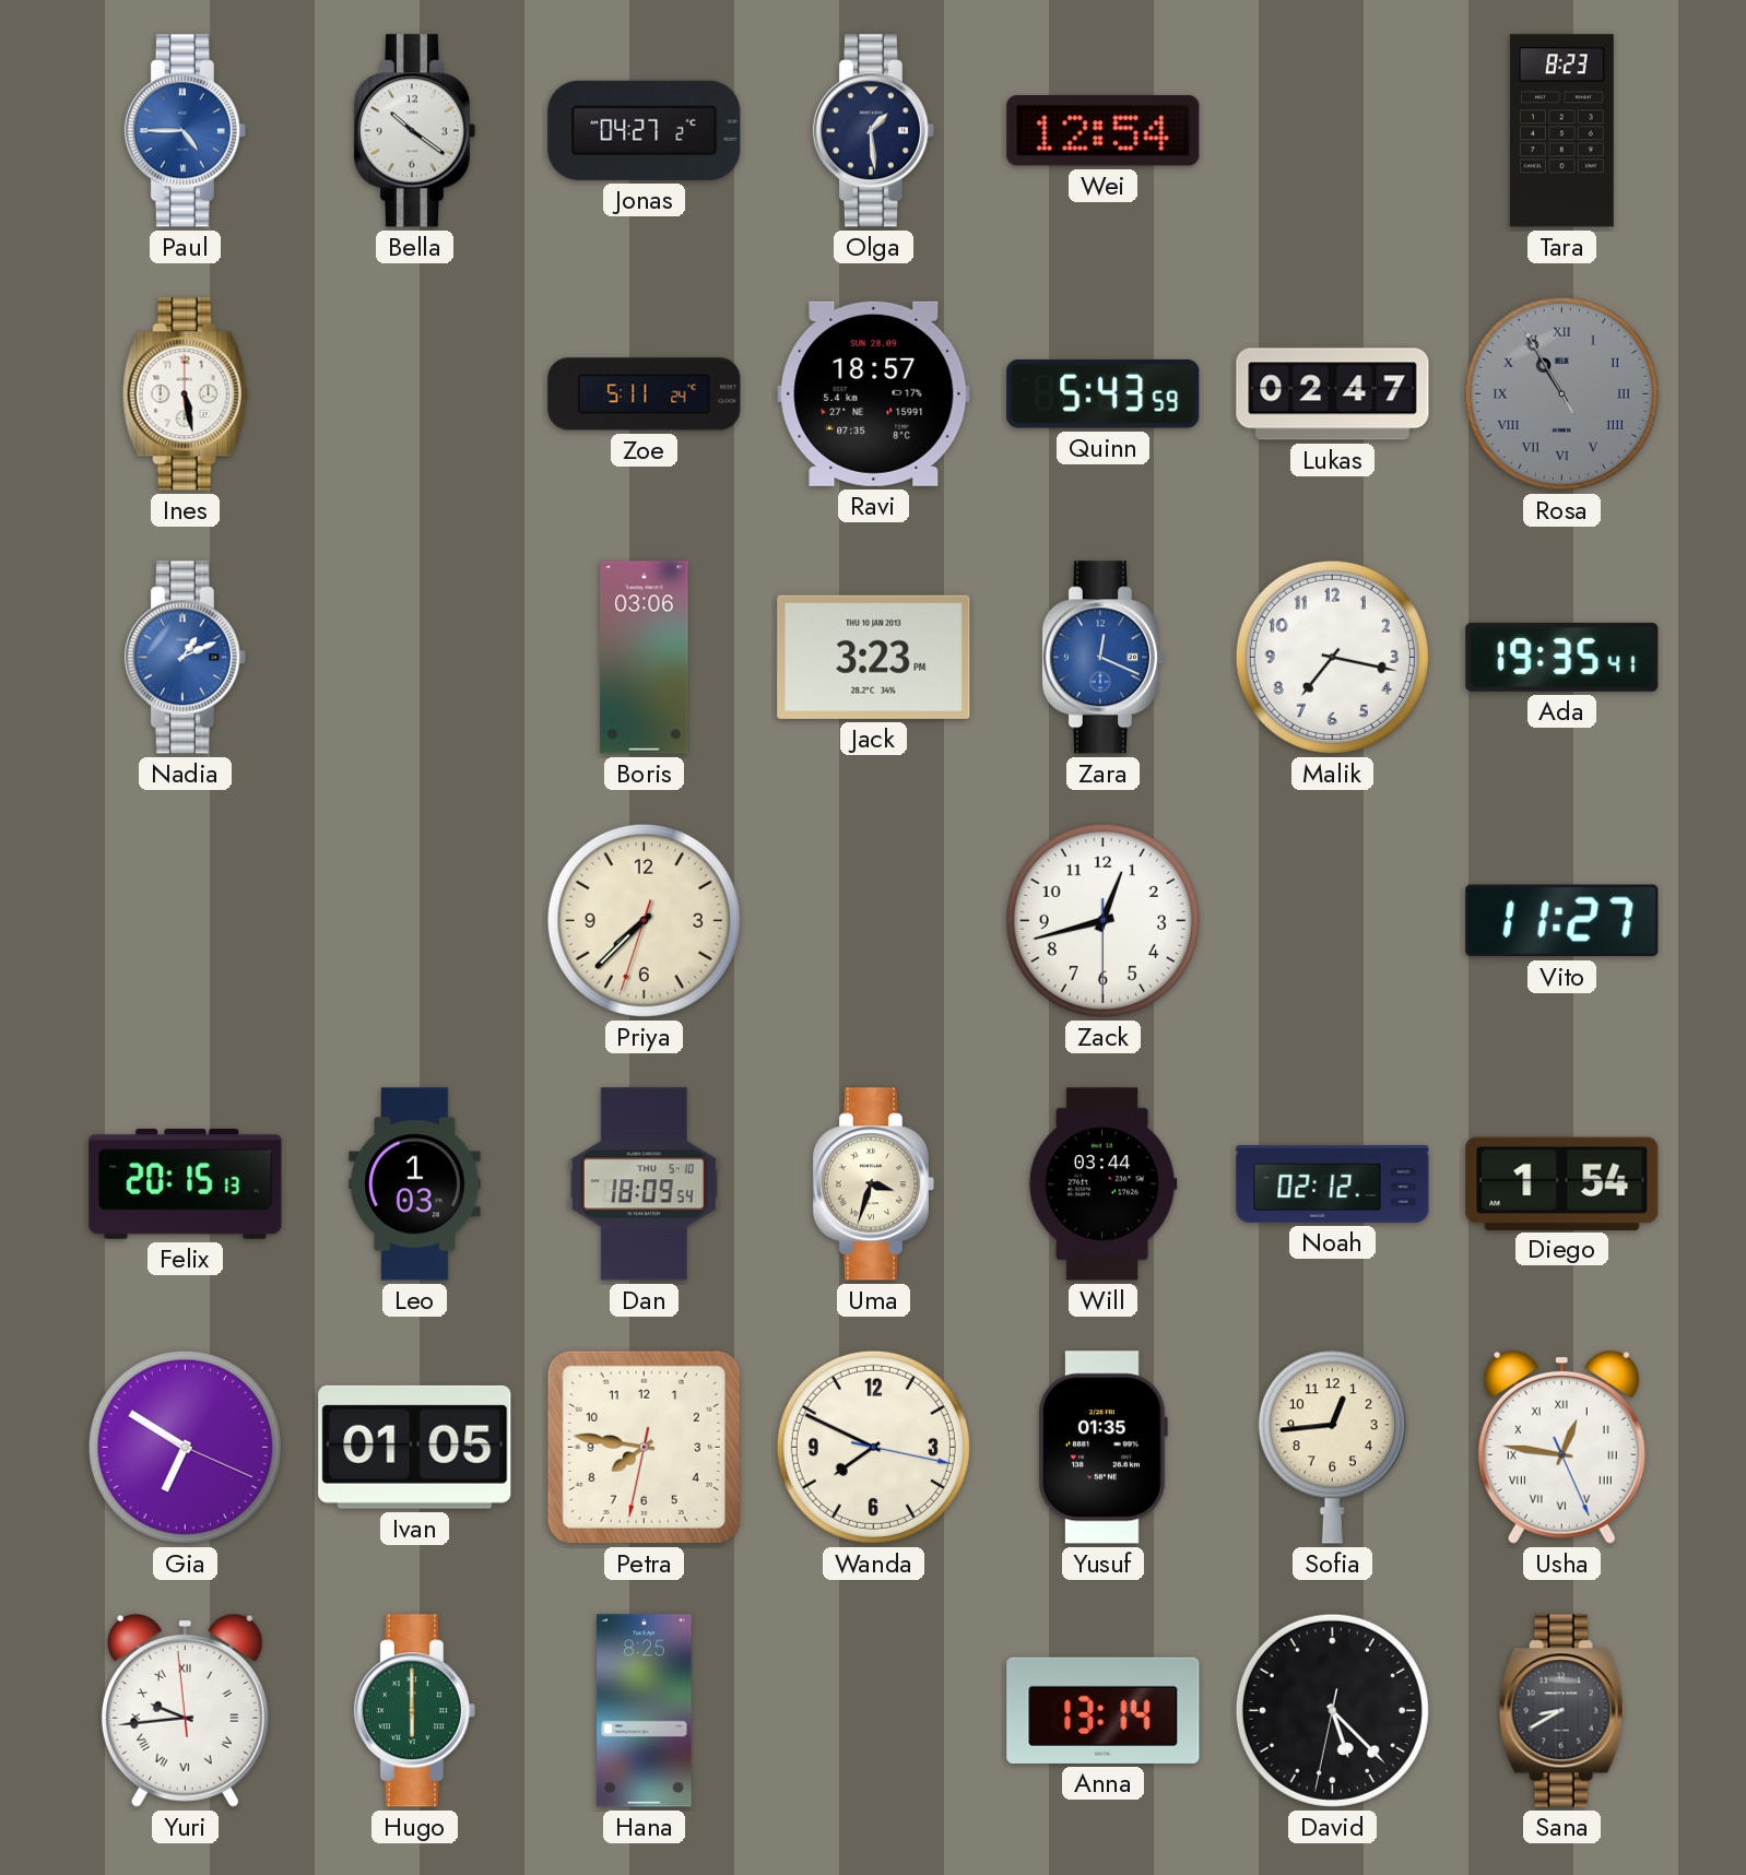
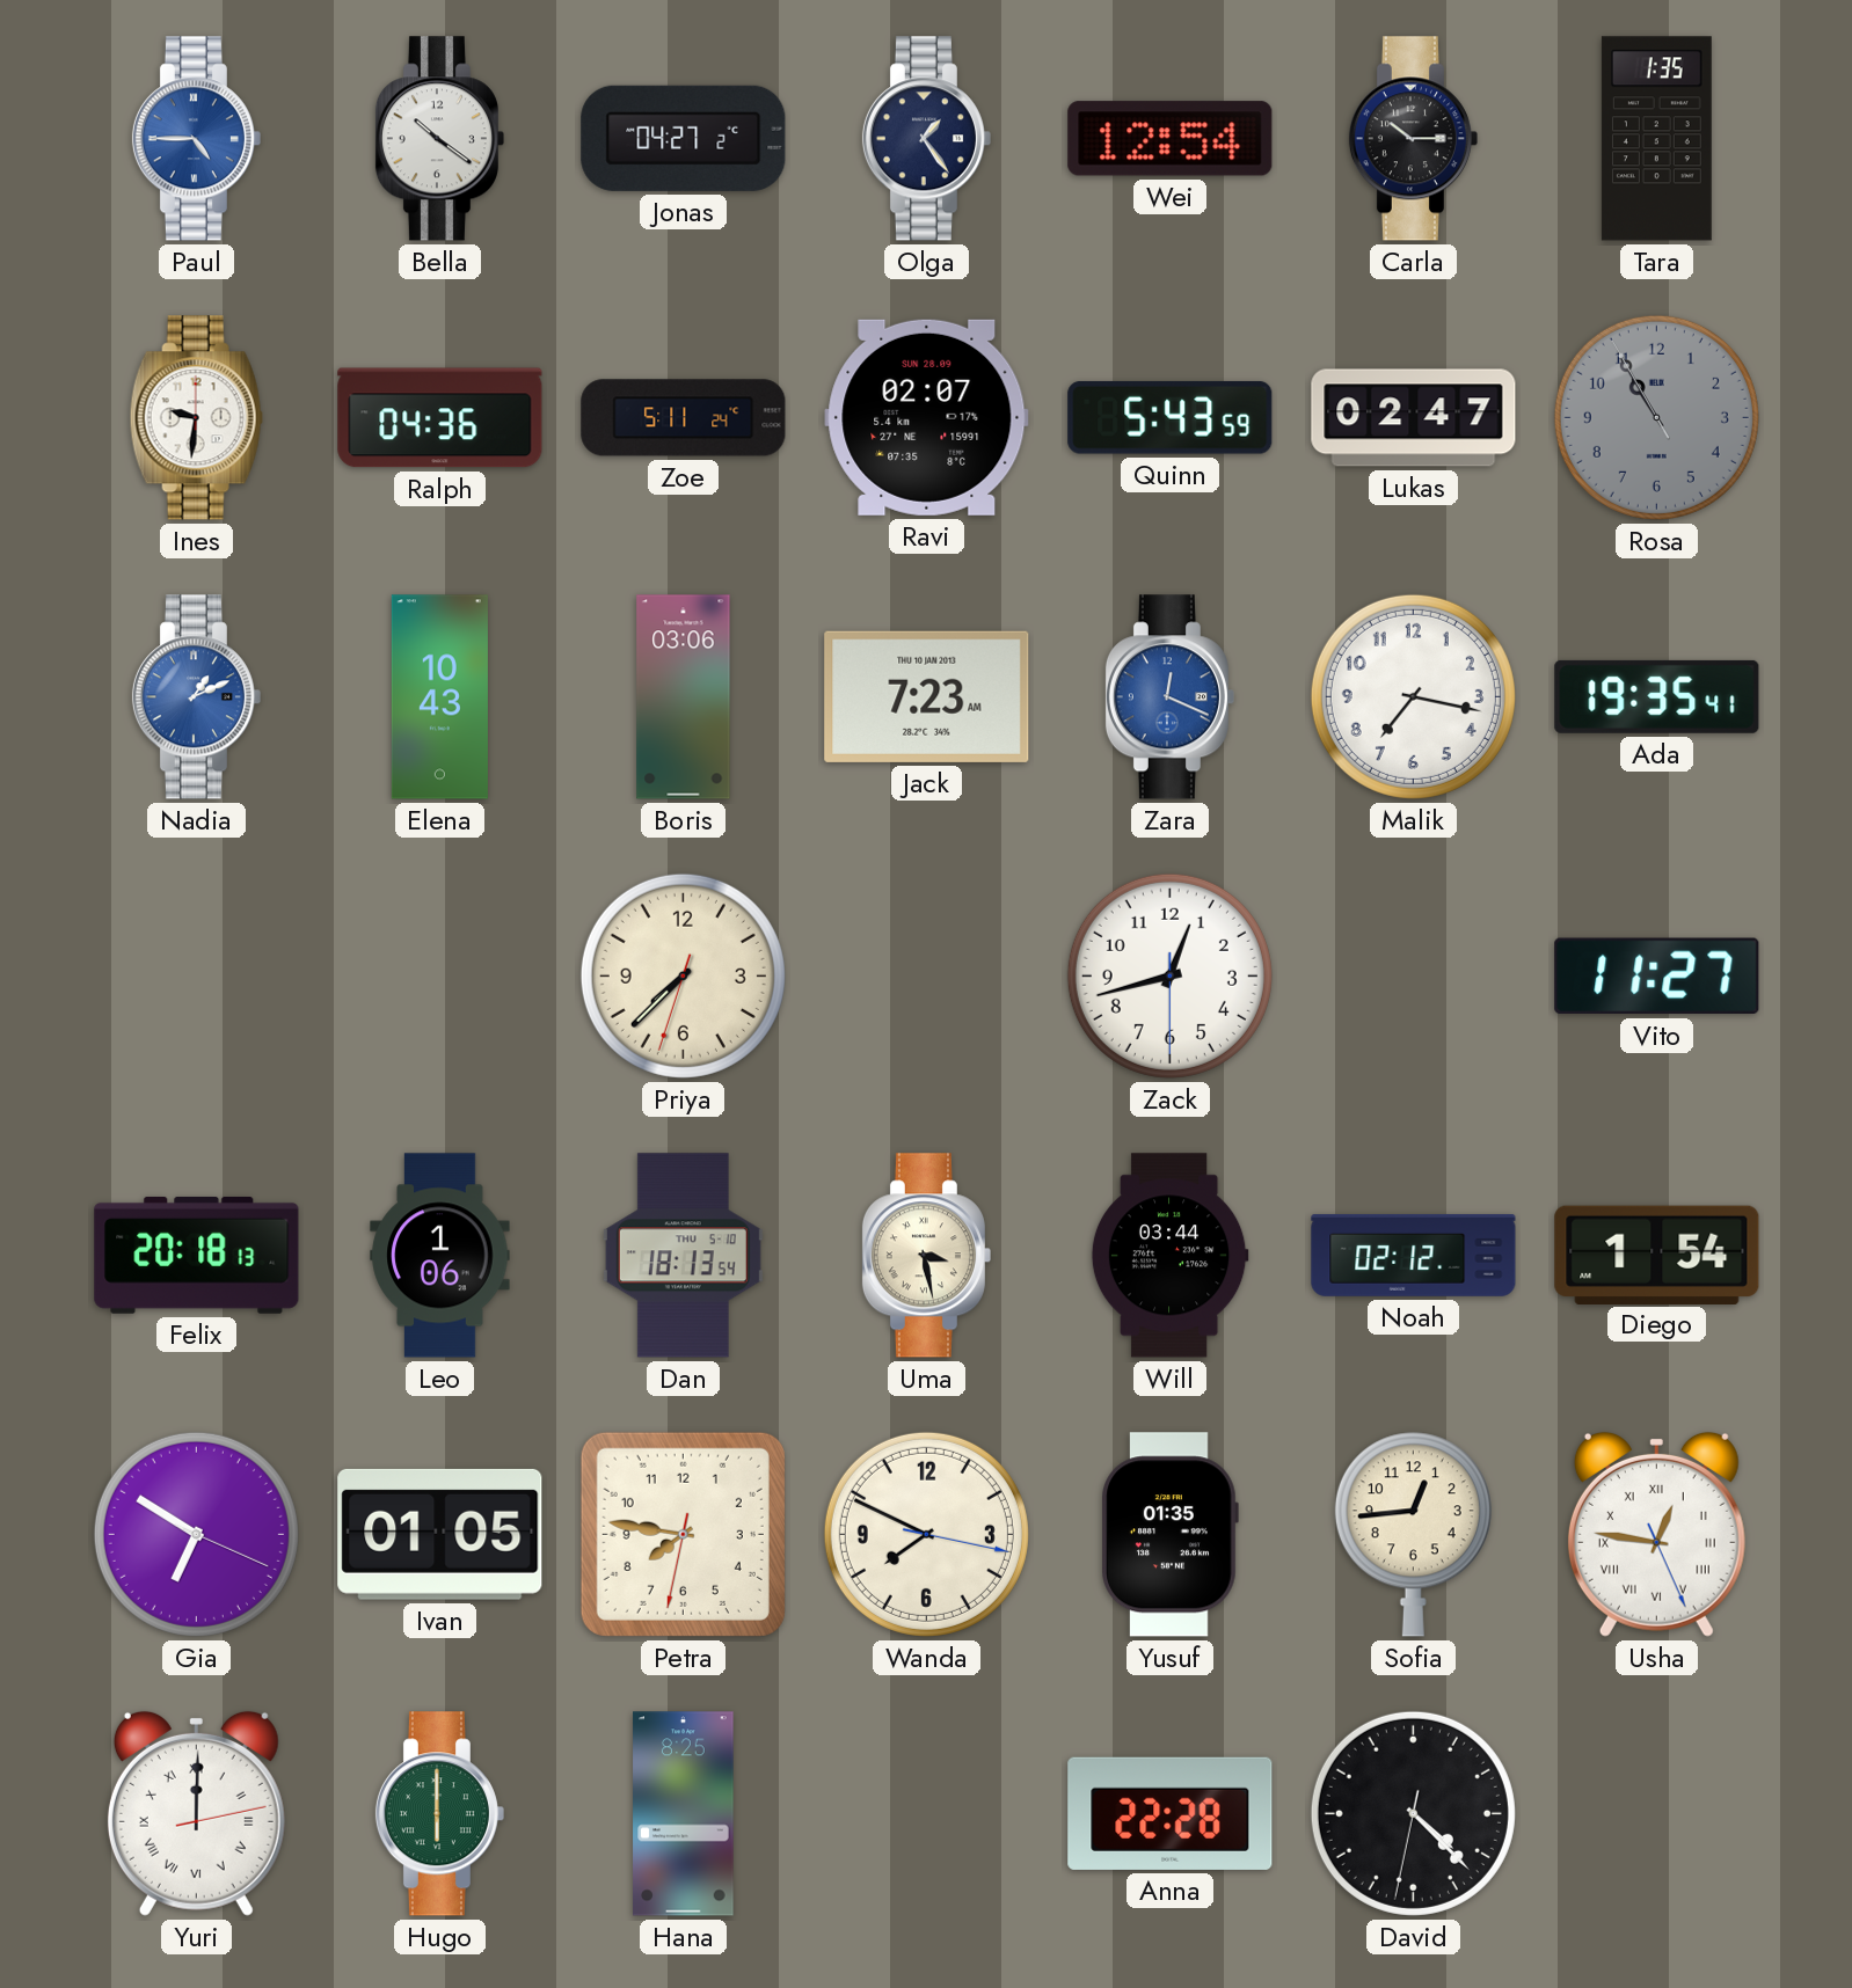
Olga: 1:29 -> 1:24
Carla: none -> 10:15
Tara: 8:23 -> 1:35
Ines: 5:28 -> 9:31
Ralph: none -> 04:36
Ravi: 18:57 -> 02:07
Rosa numerals: Roman -> Arabic
Elena: none -> 10:43
Jack: 3:23 -> 7:23
Felix: 20:15 -> 20:18
Leo: 1:03 -> 1:06
Dan: 18:09 -> 18:13
Uma: 3:33 -> 3:28
Yuri: 9:43 -> 12:00
Anna: 13:14 -> 22:28
David: 5:22 -> 4:22
Sana: 8:40 -> none
